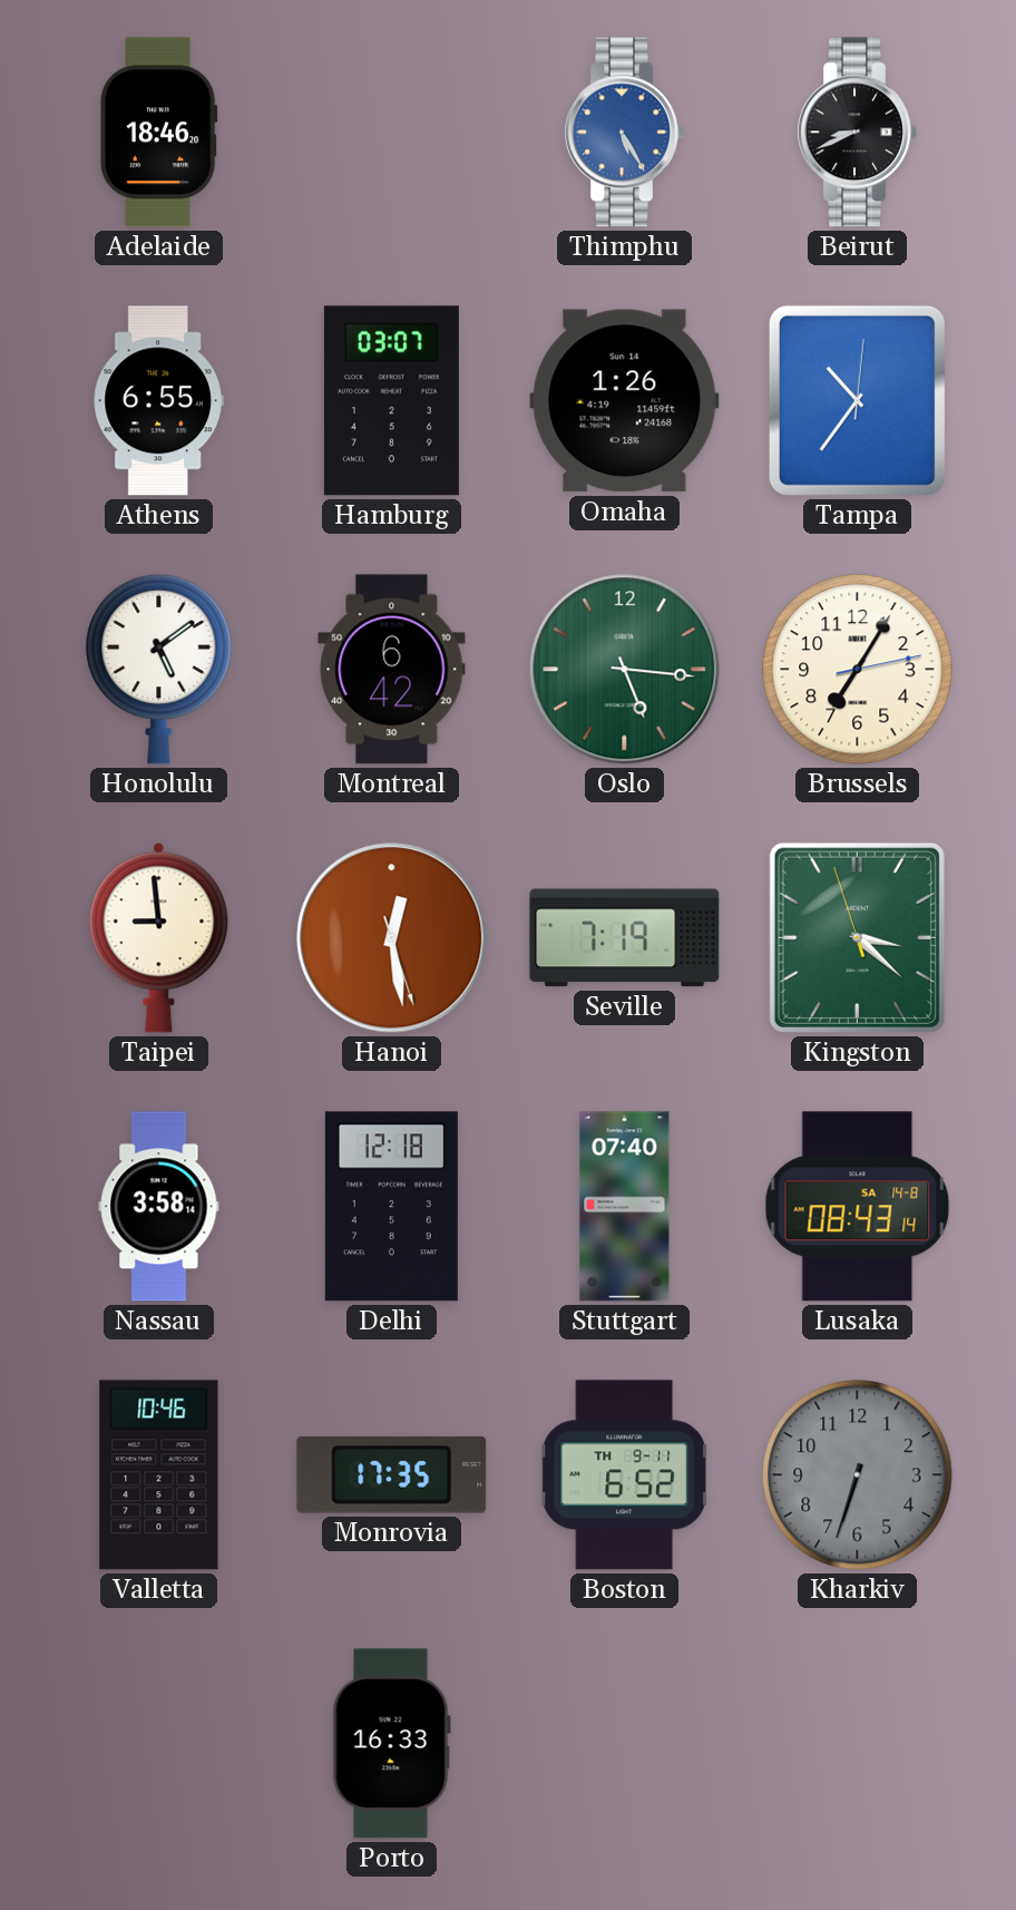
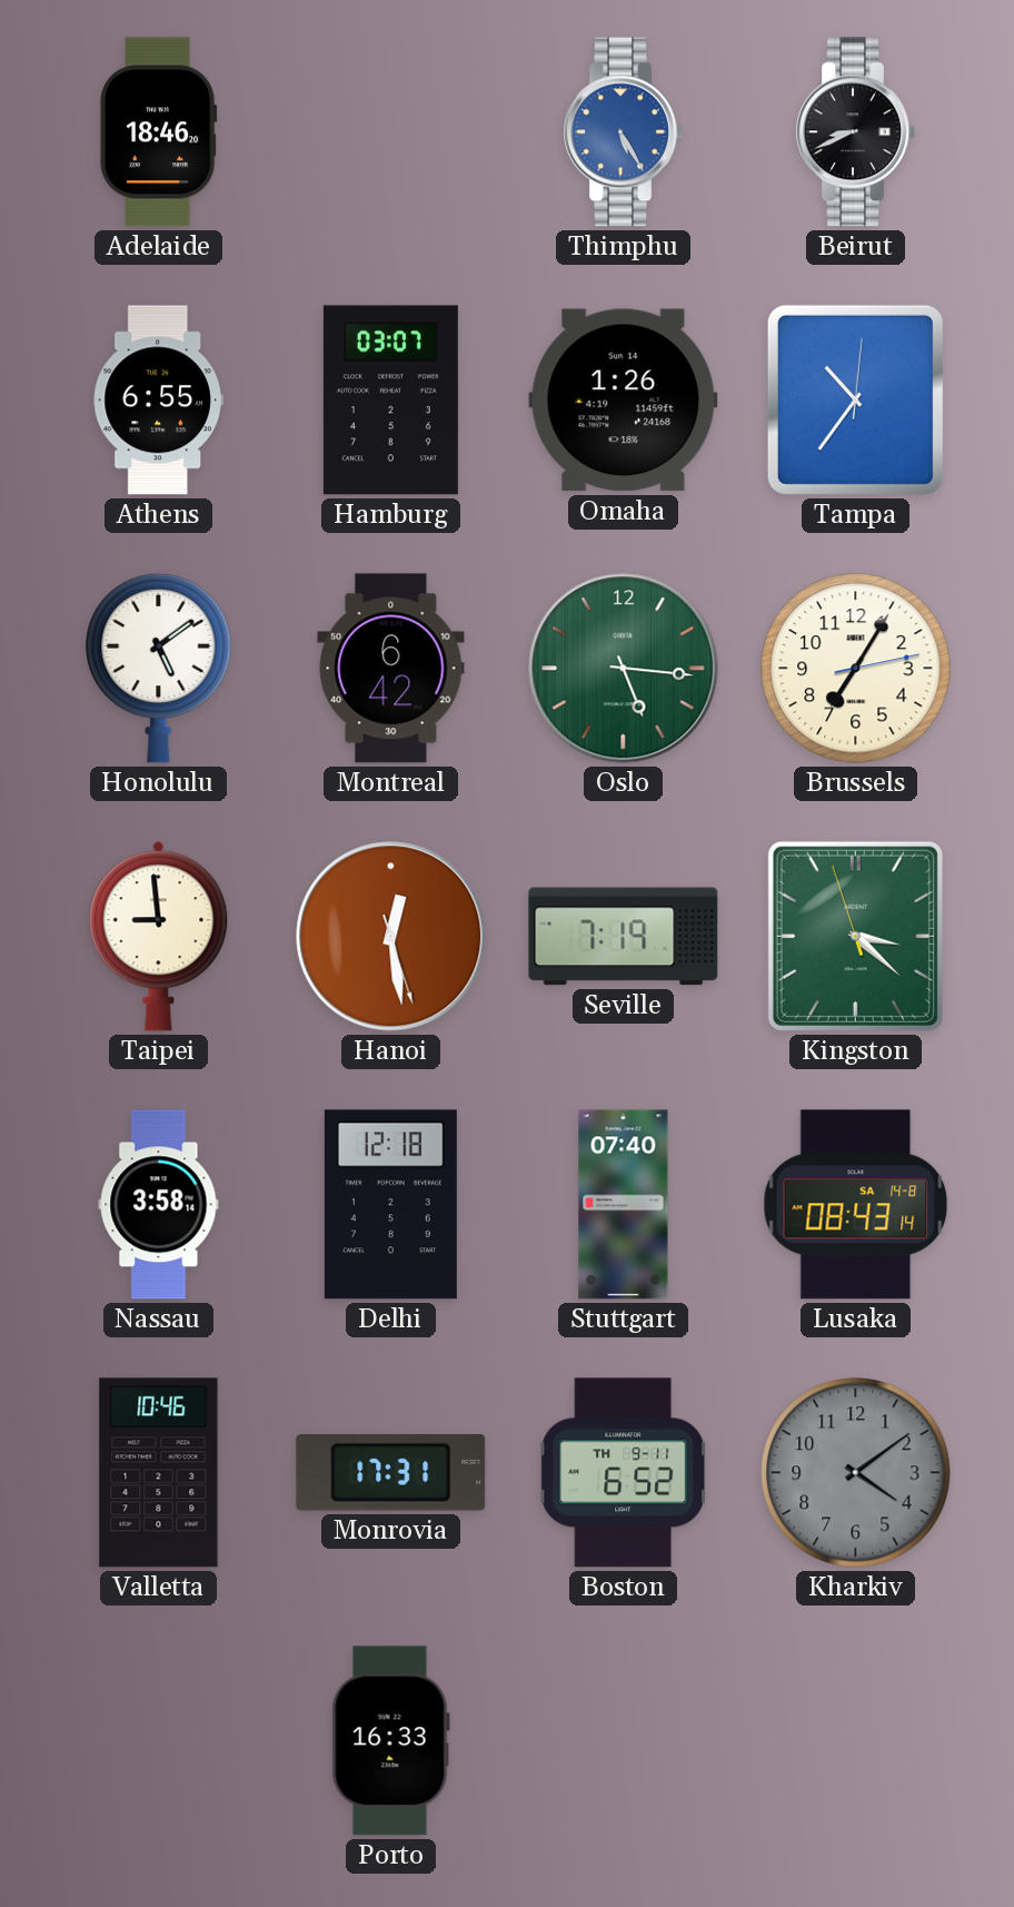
Monrovia: 17:35 -> 17:31
Kharkiv: 6:33 -> 4:09
